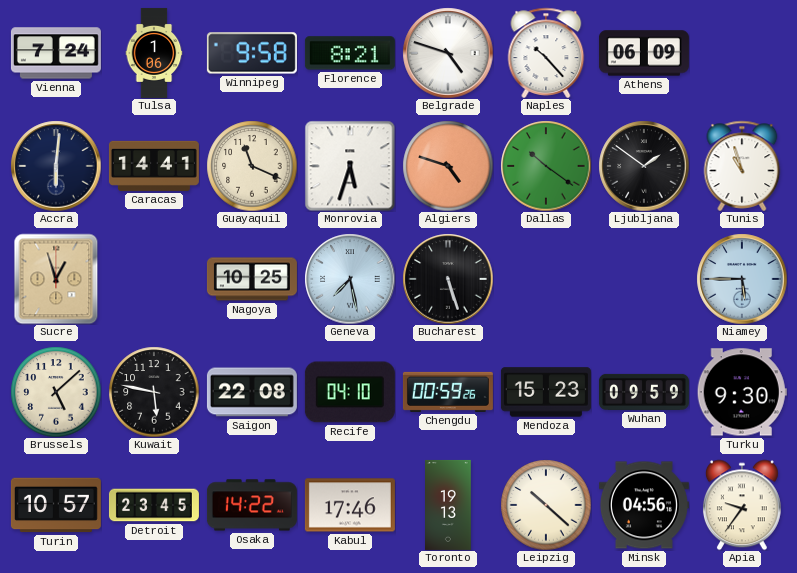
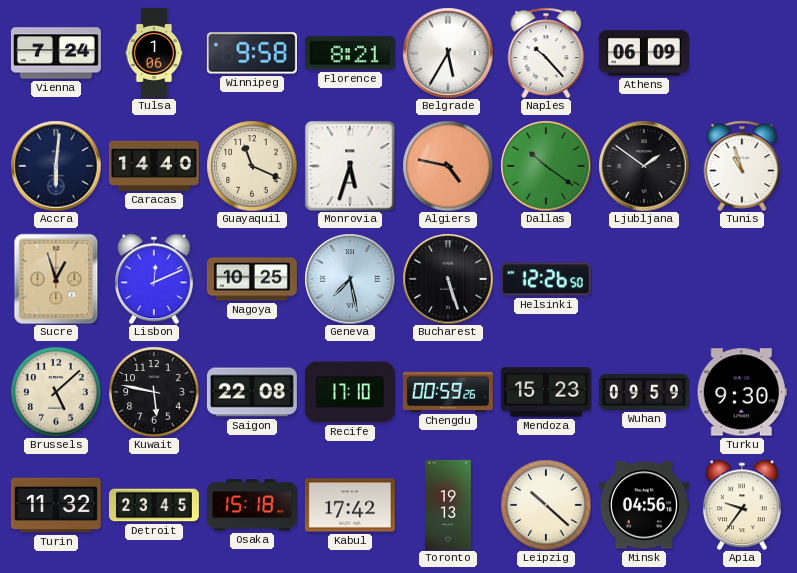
Belgrade: 4:48 -> 5:35
Caracas: 14:41 -> 14:40
Algiers: 4:48 -> 4:47
Lisbon: none -> 12:11
Helsinki: none -> 12:26
Niamey: 5:45 -> none
Recife: 04:10 -> 17:10
Turin: 10:57 -> 11:32
Osaka: 14:22 -> 15:18
Kabul: 17:46 -> 17:42
